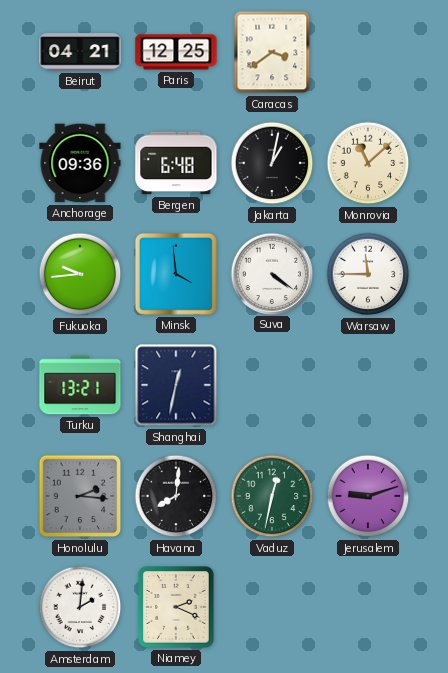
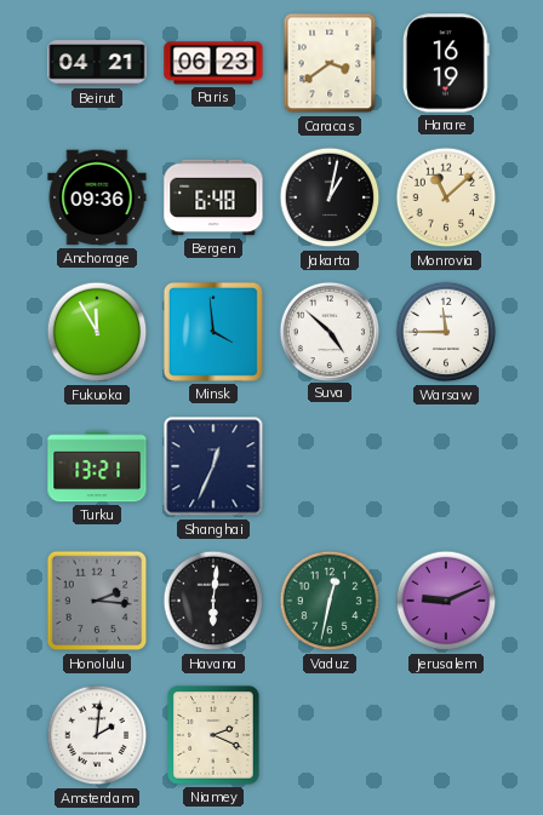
Paris: 12:25 -> 06:23
Harare: none -> 16:19
Fukuoka: 9:44 -> 11:55
Suva: 4:21 -> 4:52
Shanghai: 12:32 -> 12:34
Havana: 8:01 -> 6:01
Jerusalem: 9:12 -> 9:11
